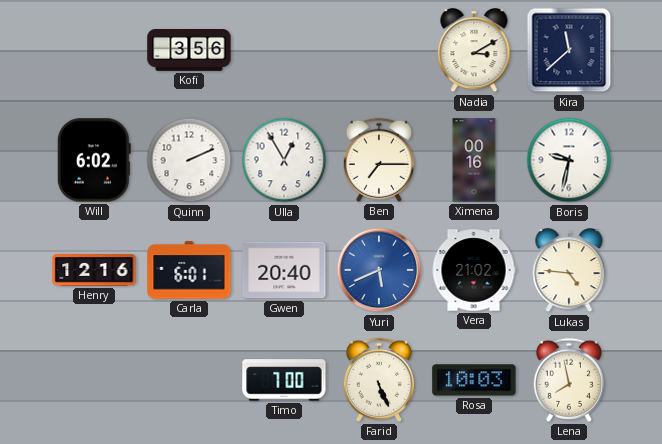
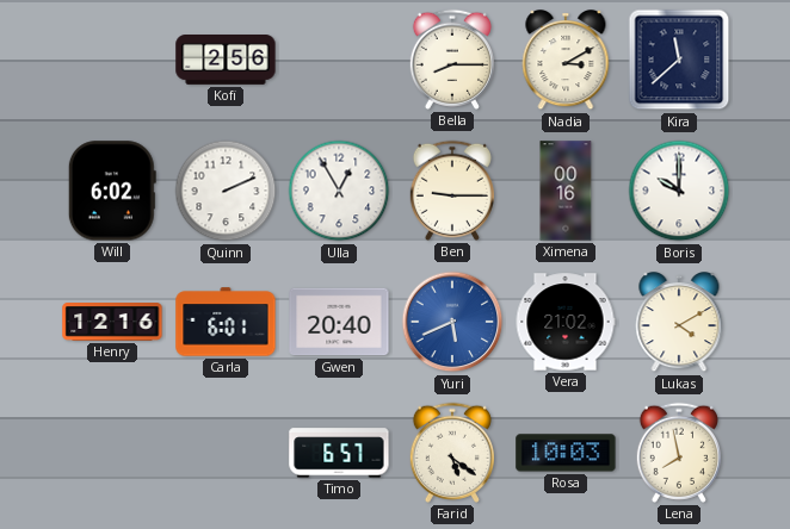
Kofi: 3:56 -> 2:56
Bella: none -> 8:15
Ben: 7:15 -> 9:15
Boris: 9:32 -> 10:00
Lukas: 4:46 -> 4:10
Timo: 7:00 -> 6:57
Farid: 5:26 -> 5:21
